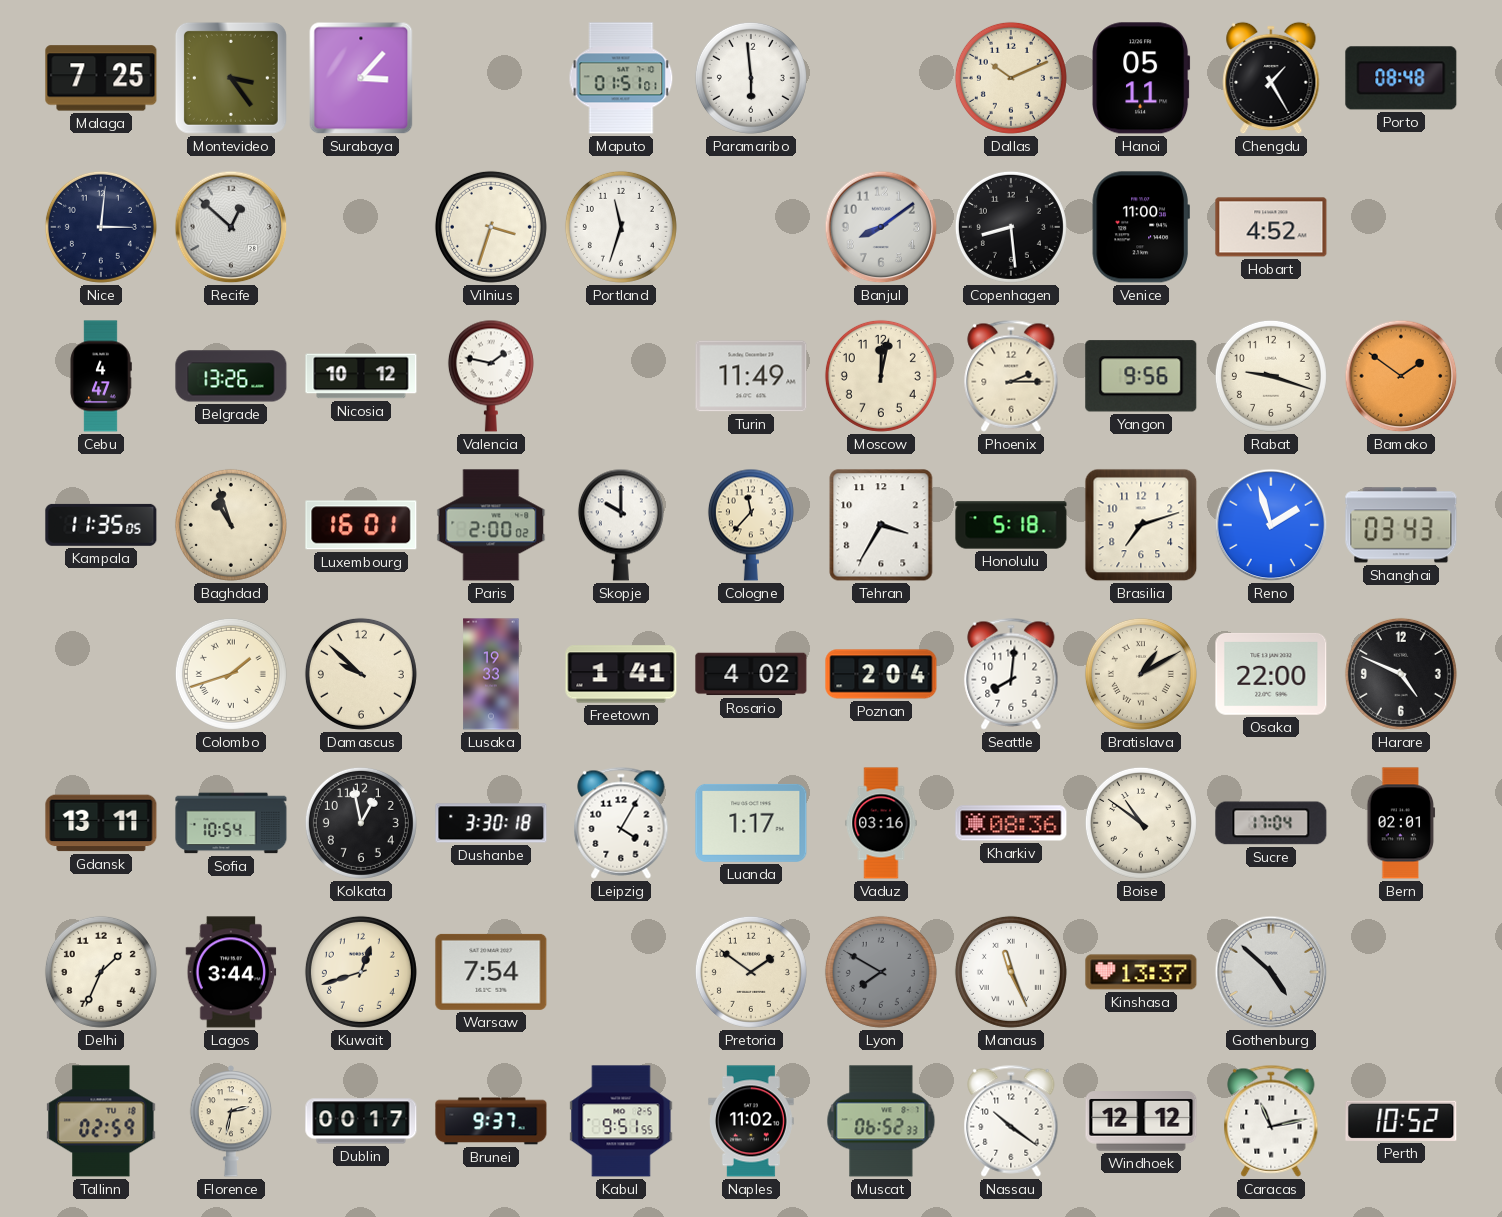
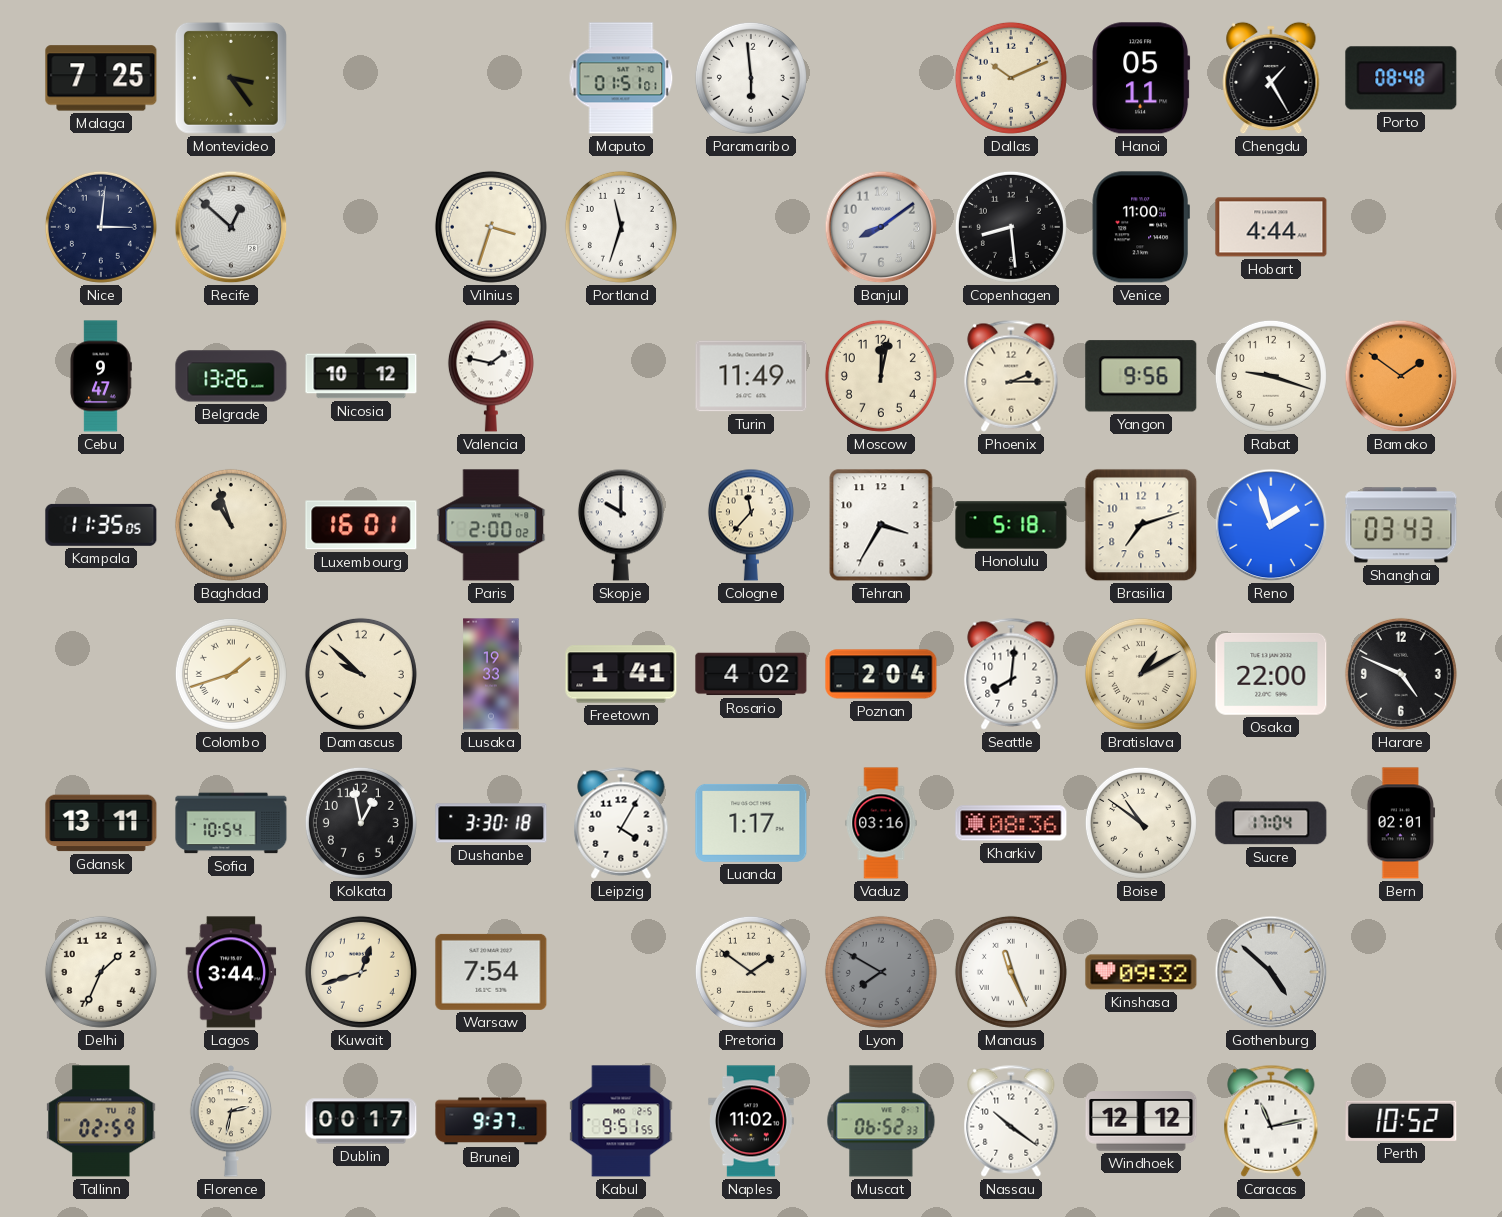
Surabaya: 3:07 -> none
Hobart: 4:52 -> 4:44
Cebu: 4:47 -> 9:47
Kinshasa: 13:37 -> 09:32
